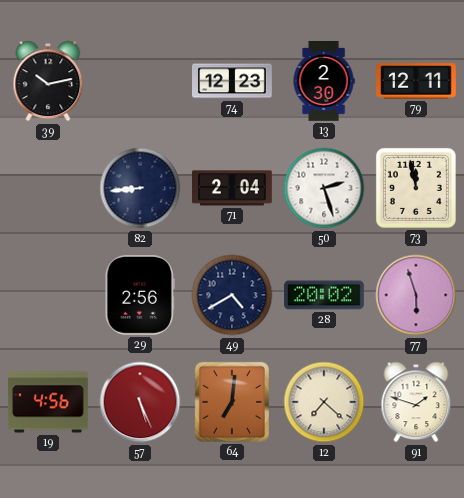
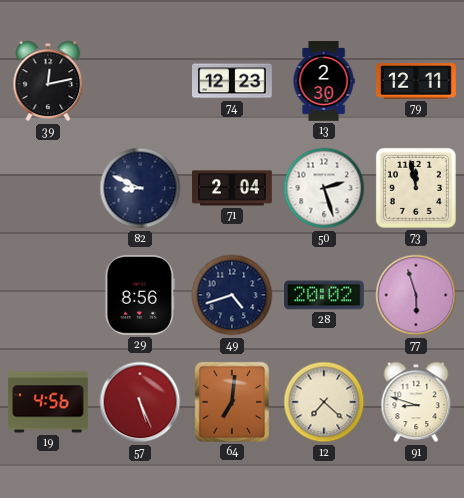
39: 10:13 -> 12:13
82: 8:44 -> 8:49
29: 2:56 -> 8:56
49: 4:40 -> 4:42
91: 1:48 -> 8:48
